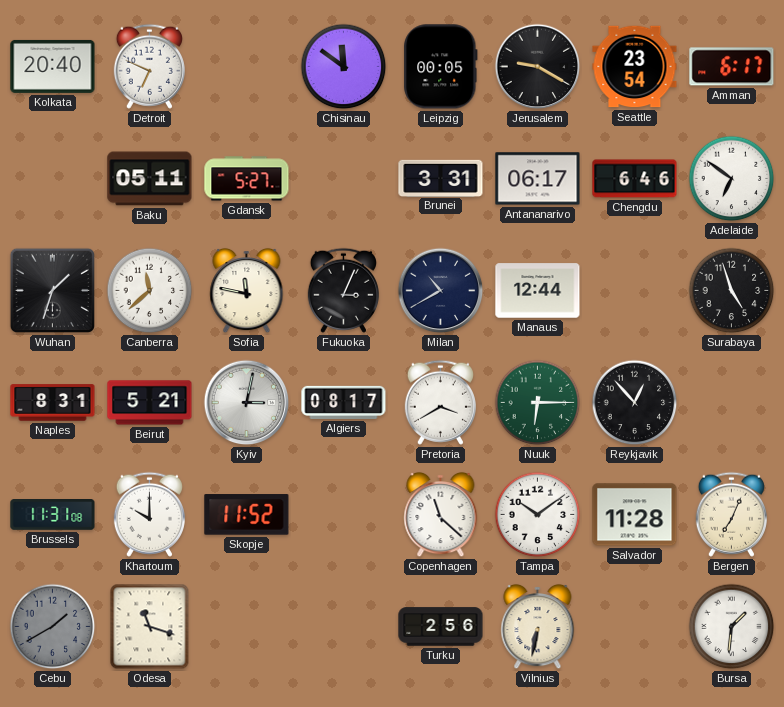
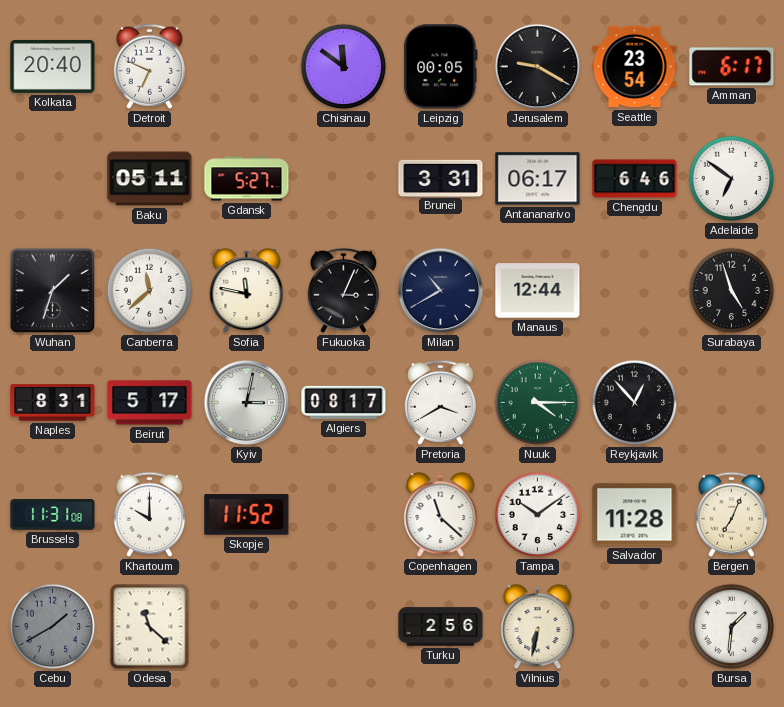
Beirut: 5:21 -> 5:17
Nuuk: 6:15 -> 4:15
Odesa: 11:18 -> 11:22
